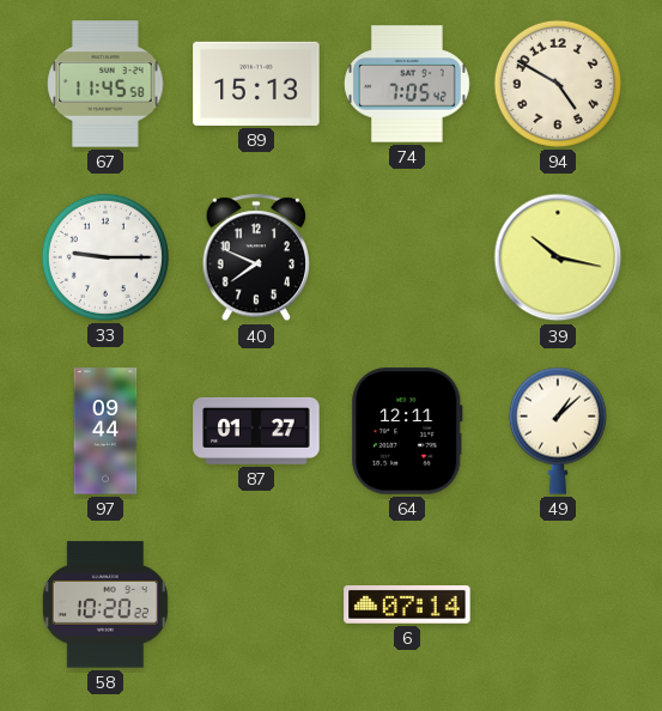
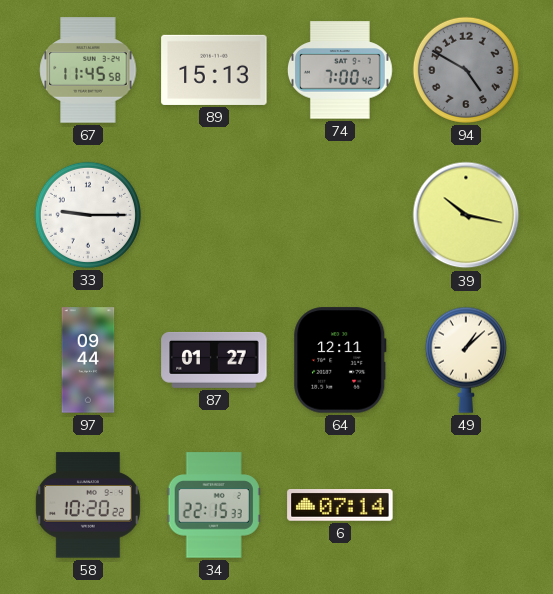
74: 7:05 -> 7:00
94 dial: cream -> grey
40: 7:49 -> none
34: none -> 22:15
